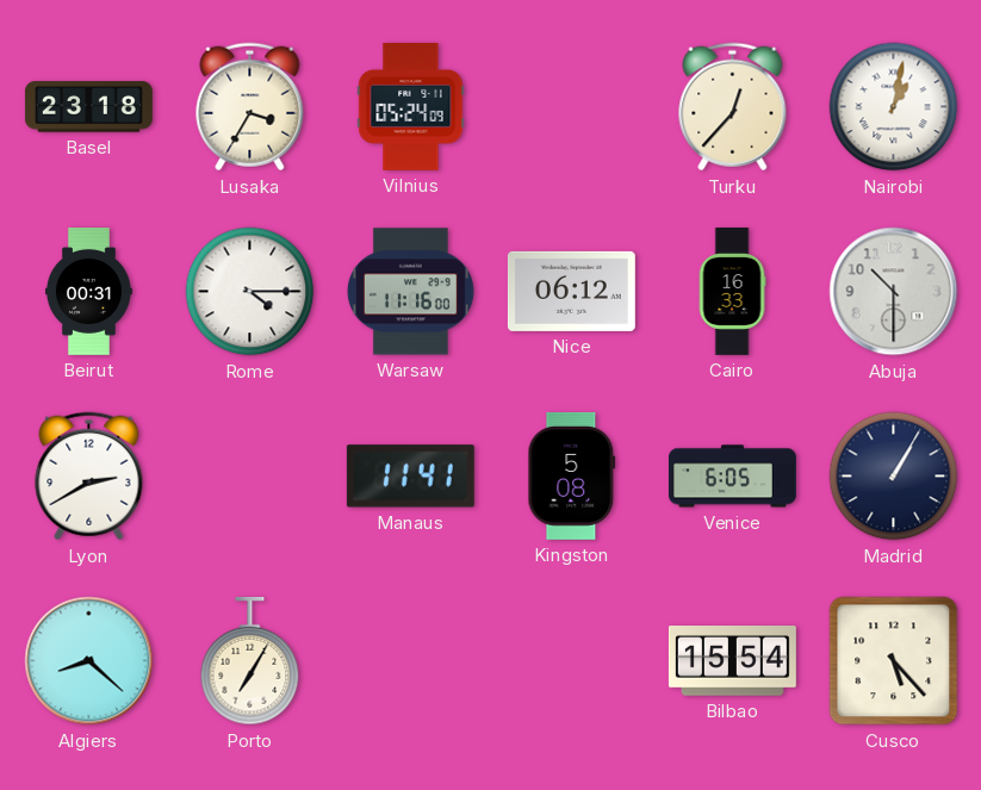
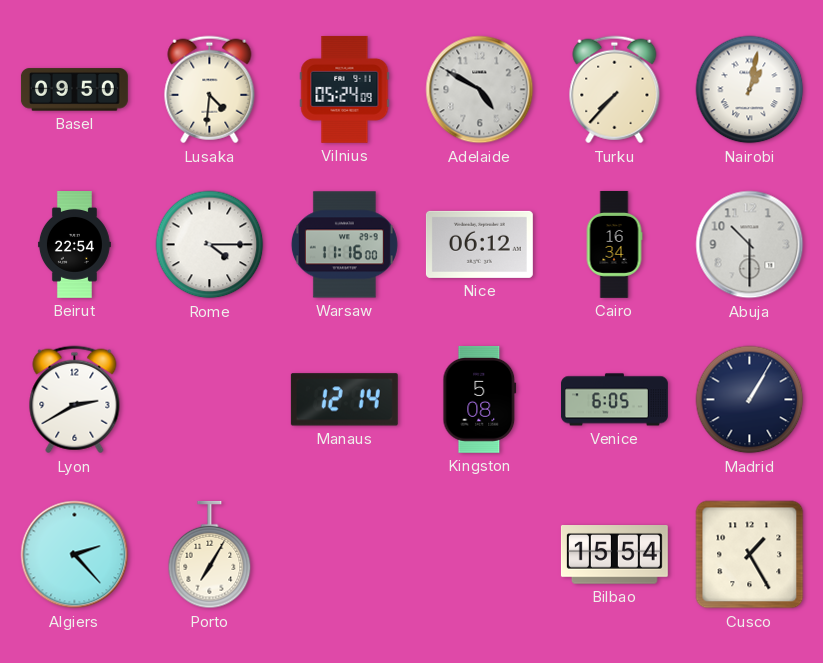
Basel: 23:18 -> 09:50
Lusaka: 3:35 -> 4:31
Adelaide: none -> 4:50
Turku: 12:37 -> 7:37
Beirut: 00:31 -> 22:54
Cairo: 16:33 -> 16:34
Manaus: 11:41 -> 12:14
Algiers: 8:22 -> 2:23
Cusco: 5:23 -> 1:25
